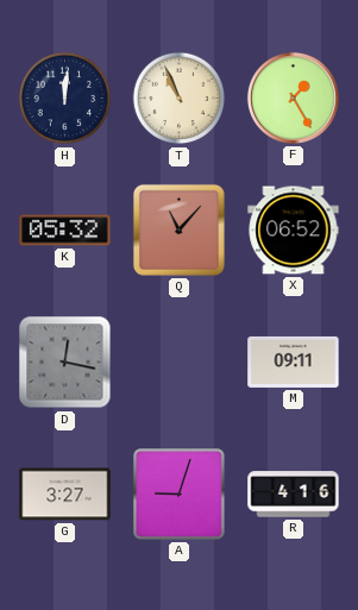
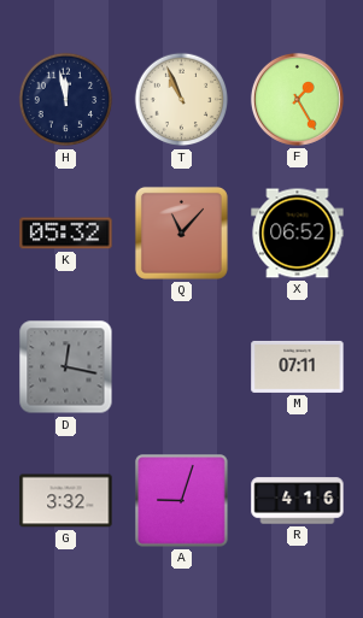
H: 12:01 -> 11:58
M: 09:11 -> 07:11
G: 3:27 -> 3:32
